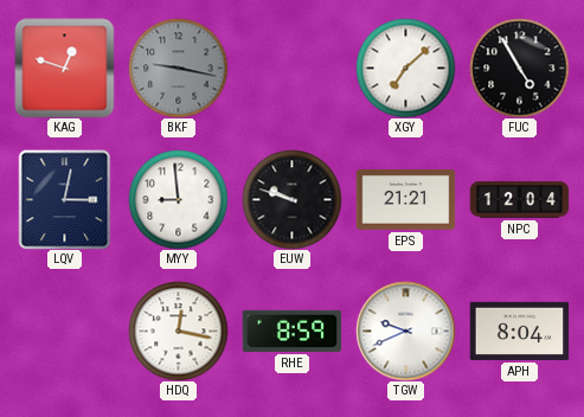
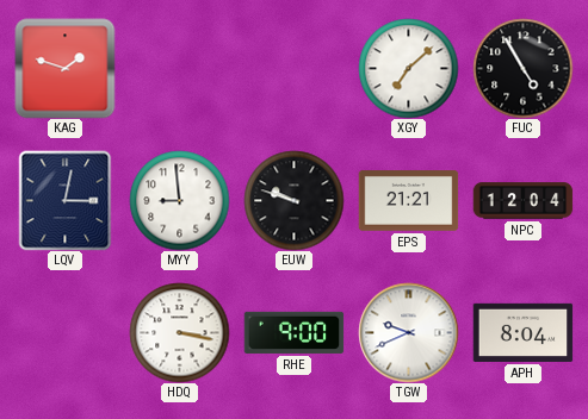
KAG: 12:48 -> 1:48
BKF: 9:17 -> none
HDQ: 12:17 -> 3:17
RHE: 8:59 -> 9:00
